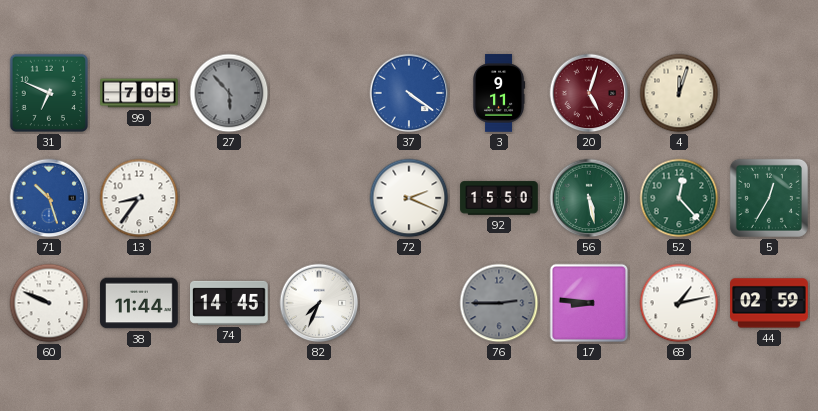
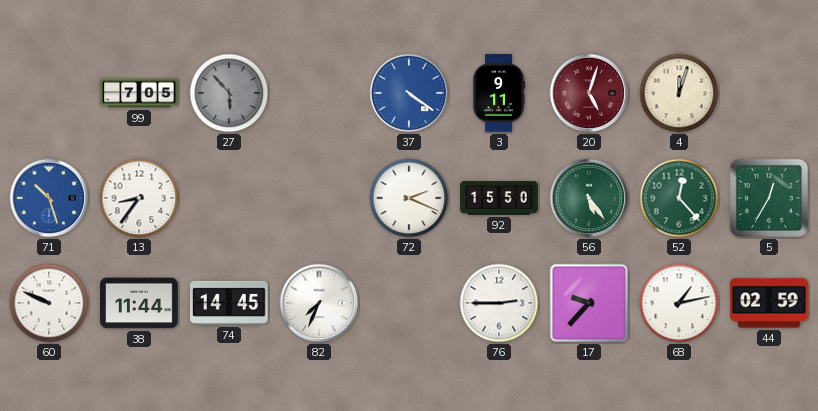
31: 6:49 -> none
56: 5:28 -> 5:24
76 dial: grey -> white
17: 8:46 -> 9:37
